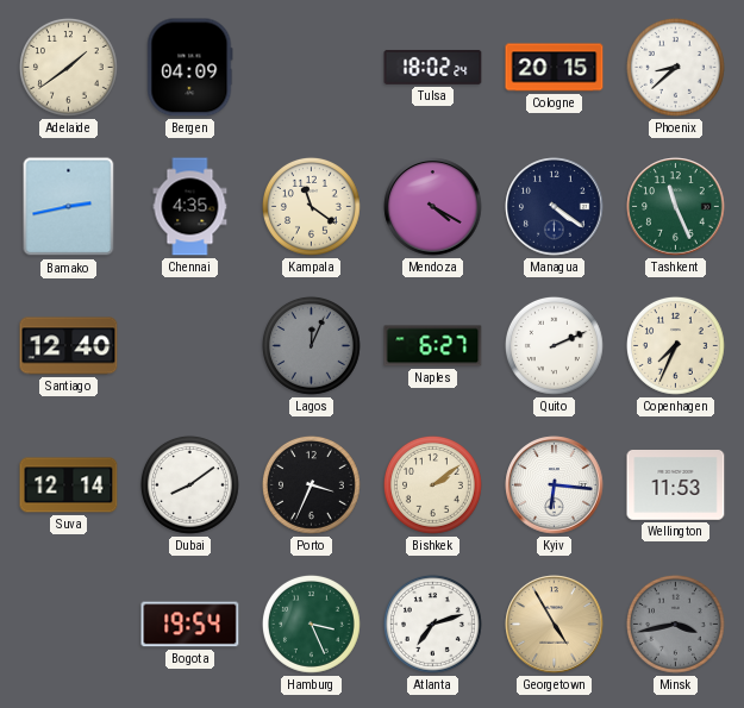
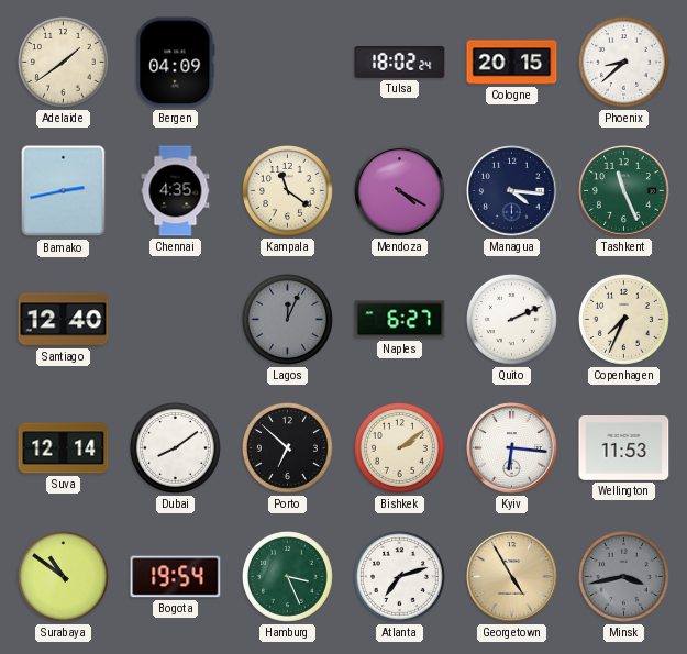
Managua: 4:21 -> 4:16
Porto: 3:34 -> 6:52
Surabaya: none -> 10:51
